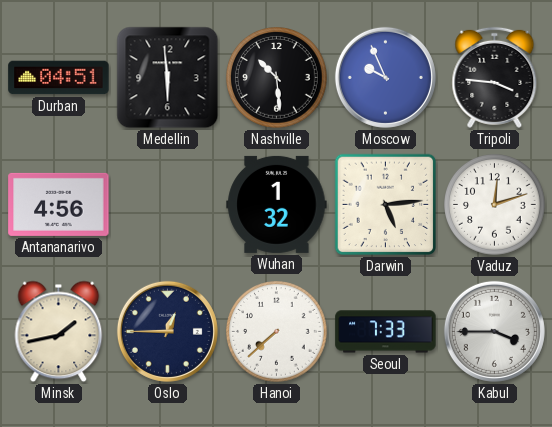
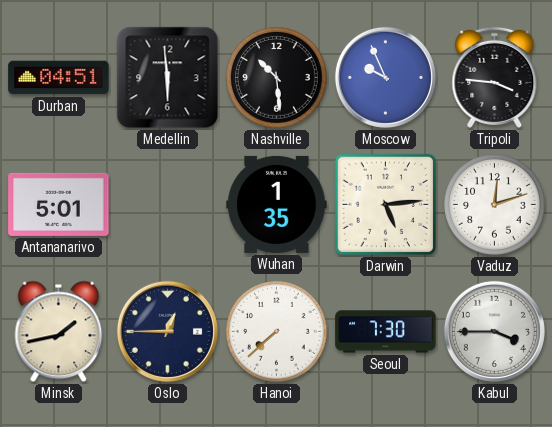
Antananarivo: 4:56 -> 5:01
Wuhan: 1:32 -> 1:35
Seoul: 7:33 -> 7:30
